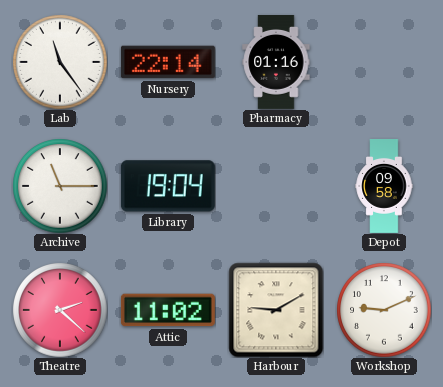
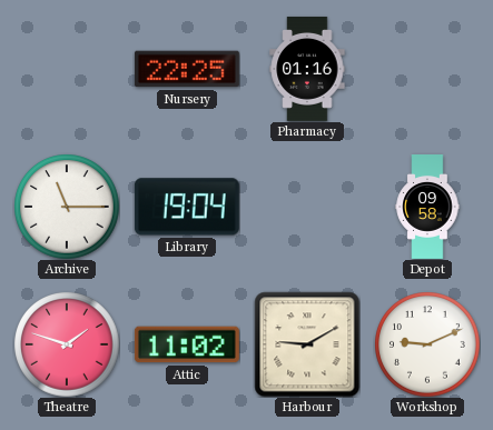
Lab: 11:24 -> none
Nursery: 22:14 -> 22:25
Theatre: 2:22 -> 1:48
